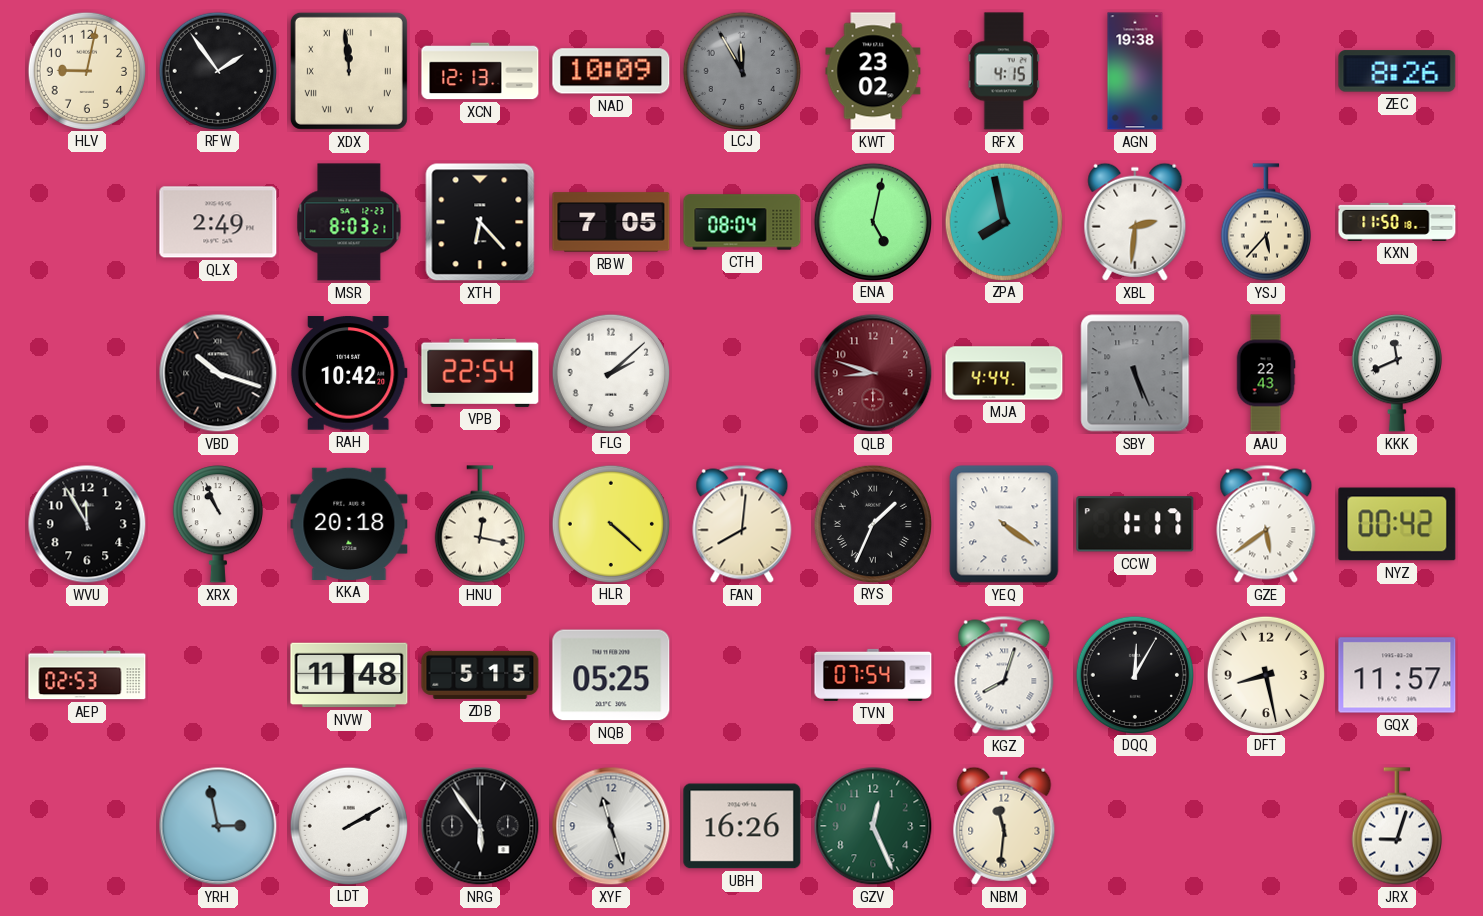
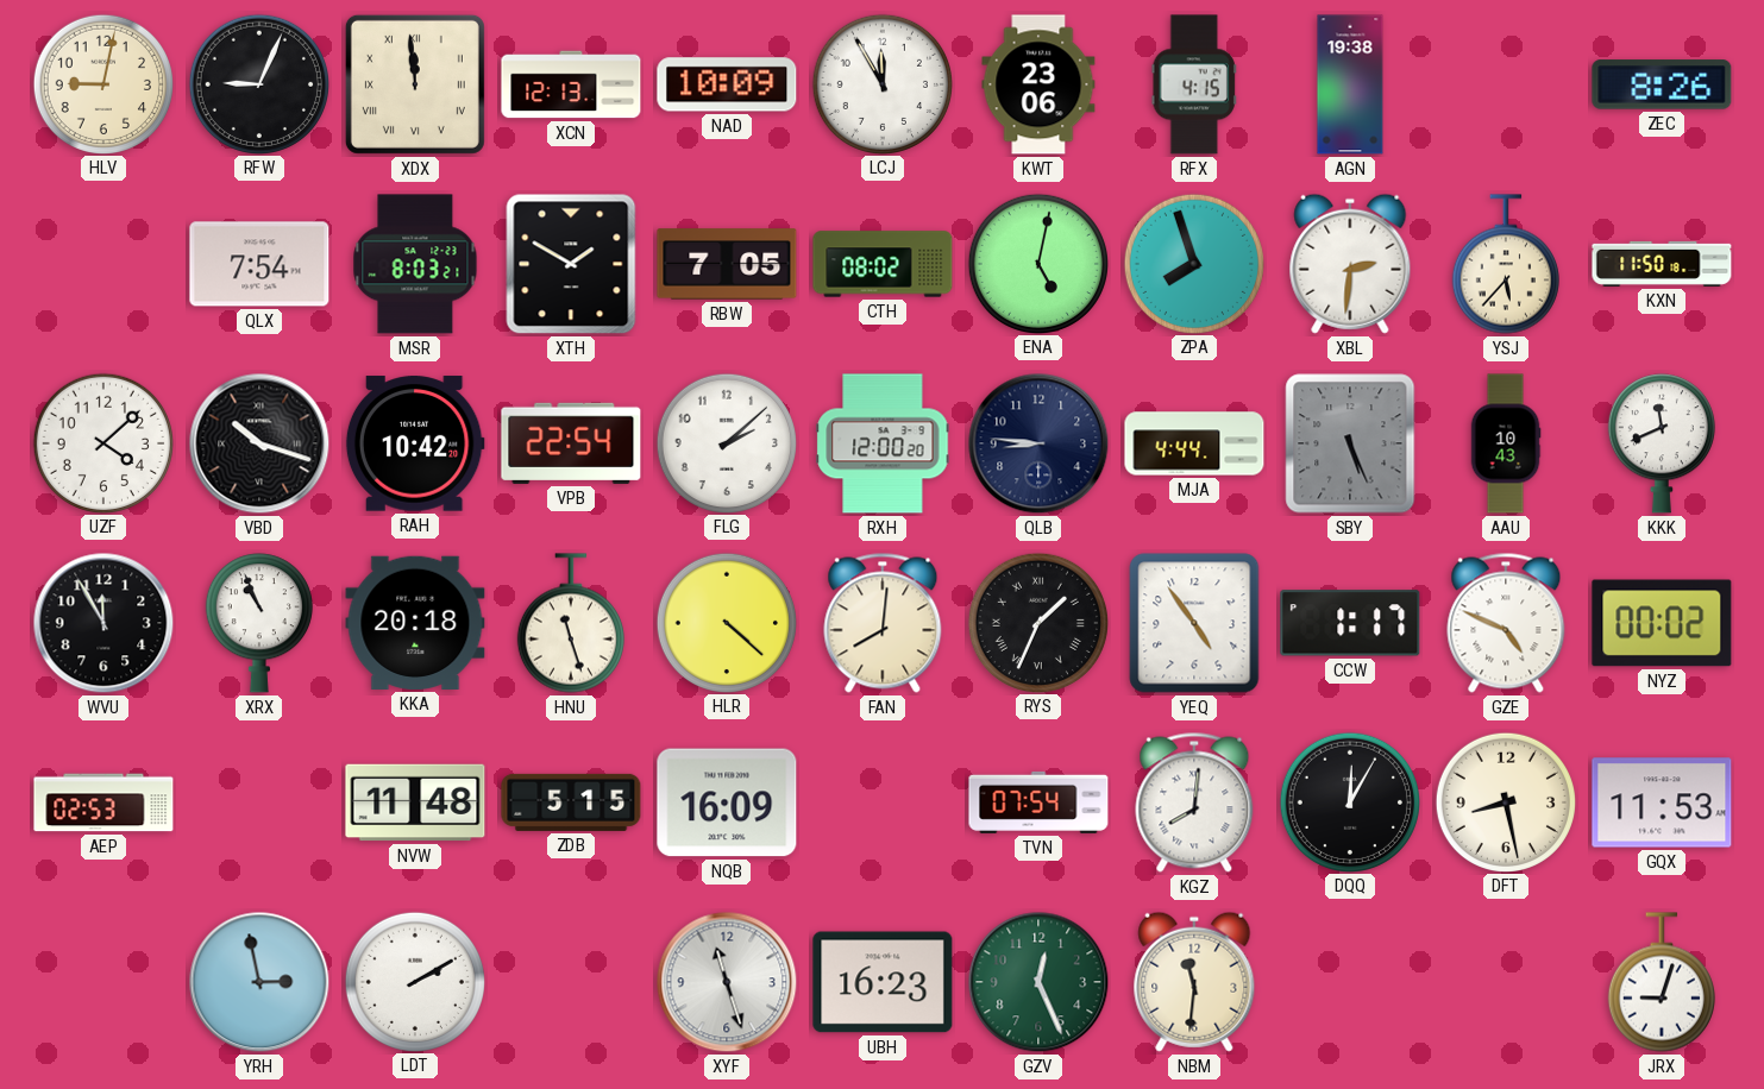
RFW: 1:54 -> 9:04
LCJ dial: grey -> white
KWT: 23:02 -> 23:06
QLX: 2:49 -> 7:54
XTH: 6:23 -> 1:50
CTH: 08:04 -> 08:02
ZPA: 7:58 -> 7:57
UZF: none -> 4:08
RXH: none -> 12:00
QLB: 8:48 -> 8:46
QLB dial: burgundy -> navy
AAU: 22:43 -> 10:43
HNU: 12:17 -> 11:27
YEQ: 4:21 -> 4:54
GZE: 5:39 -> 4:49
NYZ: 00:42 -> 00:02
NQB: 05:25 -> 16:09
KGZ: 8:03 -> 8:01
GQX: 11:57 -> 11:53
NRG: 5:54 -> none
UBH: 16:26 -> 16:23
